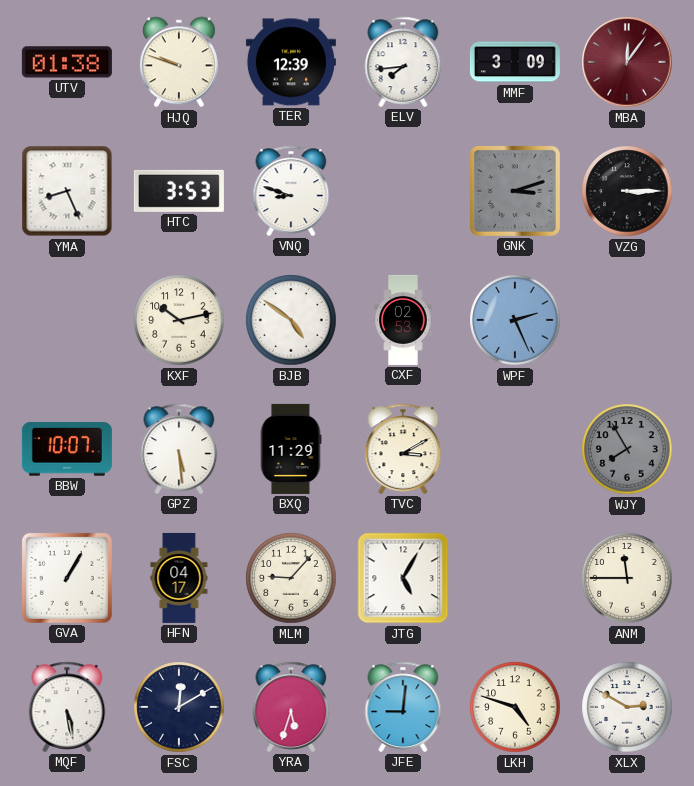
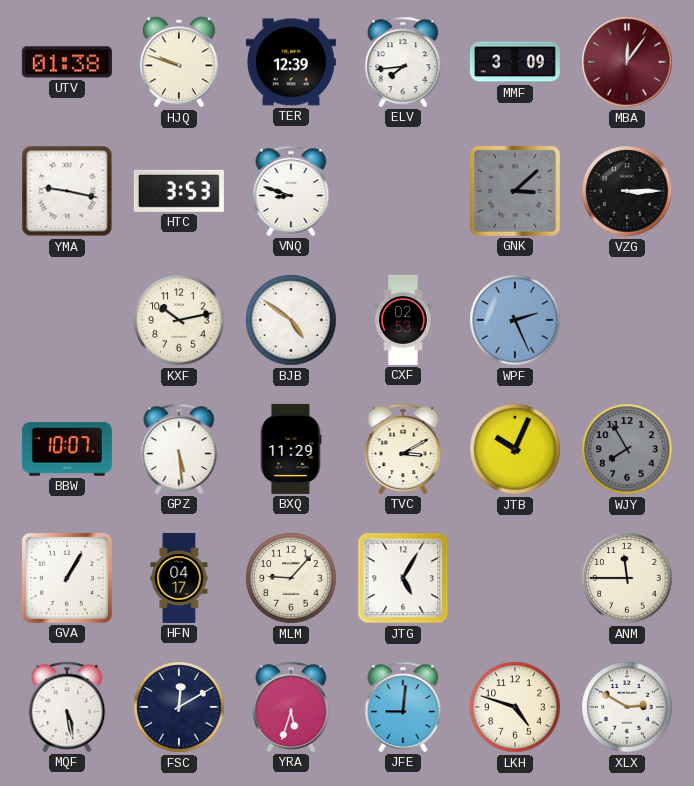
YMA: 8:26 -> 9:17
GNK: 3:12 -> 3:08
JTB: none -> 10:04
